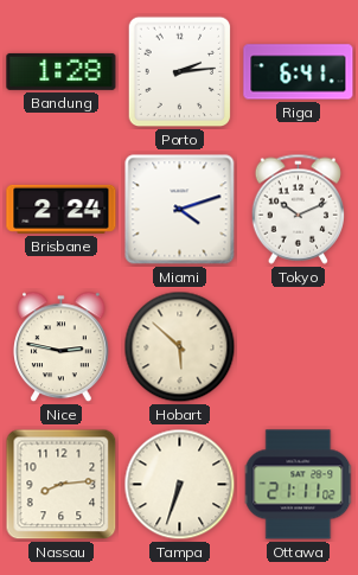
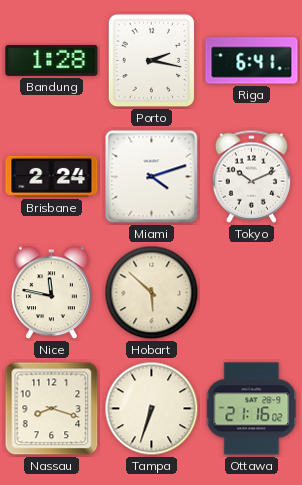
Porto: 2:14 -> 2:17
Nice: 2:47 -> 11:47
Nassau: 8:14 -> 8:18
Ottawa: 21:11 -> 21:16
